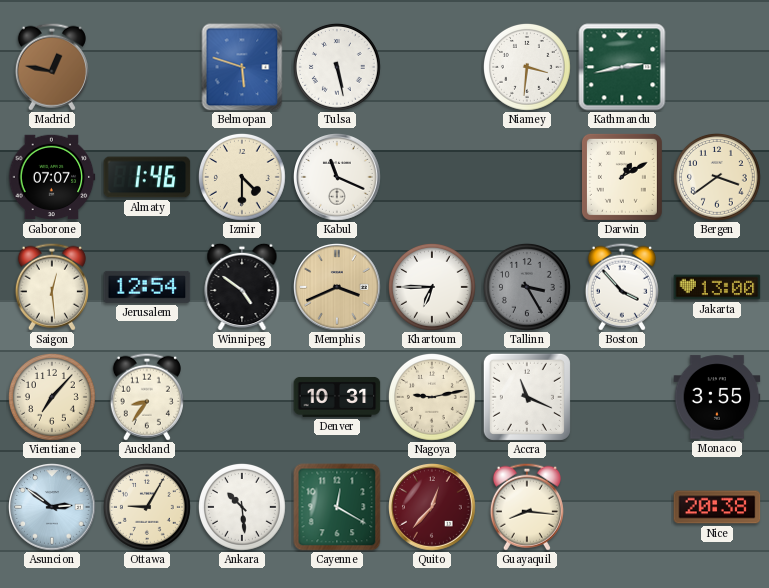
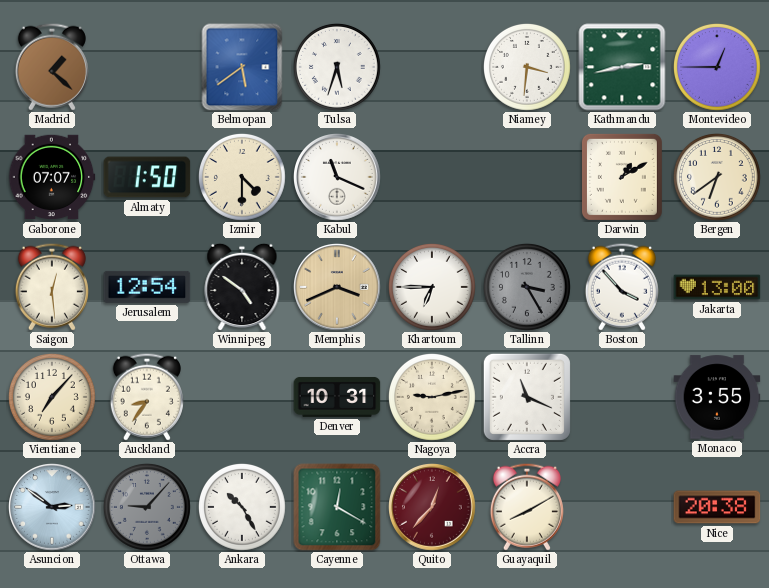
Madrid: 12:47 -> 1:22
Belmopan: 5:48 -> 5:39
Tulsa: 5:28 -> 5:33
Montevideo: none -> 12:45
Almaty: 1:46 -> 1:50
Bergen: 3:39 -> 6:39
Ottawa: 9:05 -> 9:07
Ottawa dial: cream -> grey
Ankara: 10:29 -> 10:25
Guayaquil: 8:16 -> 8:10
